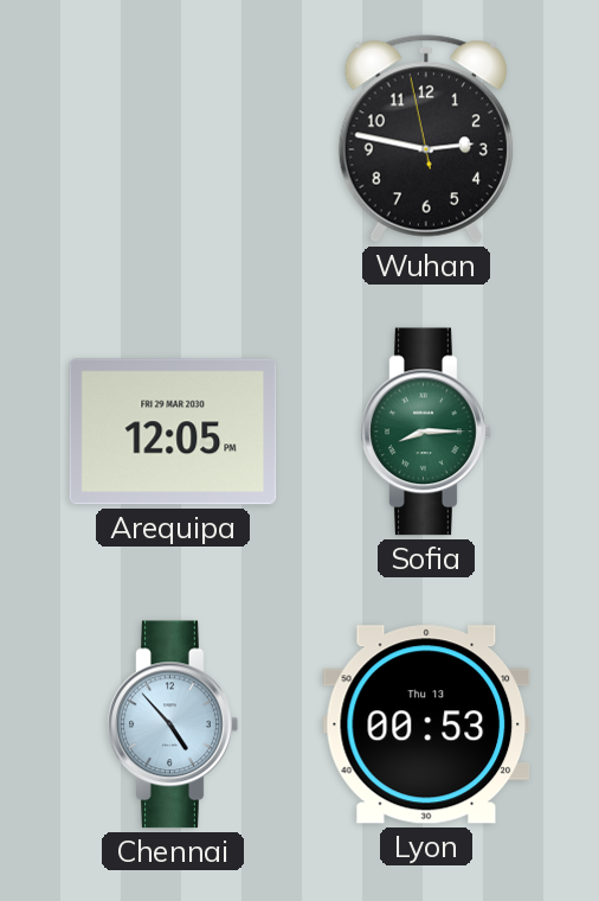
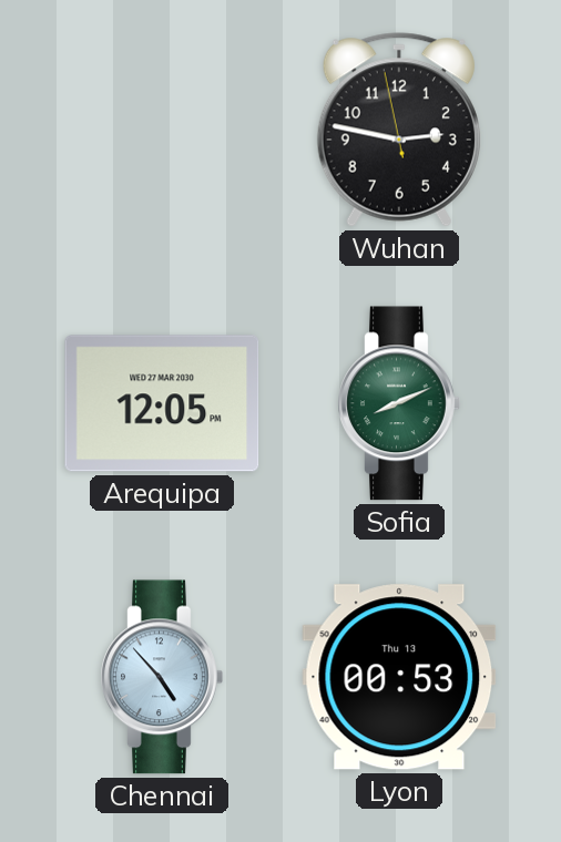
Arequipa date: FRI 29 MAR 2030 -> WED 27 MAR 2030
Sofia: 8:15 -> 8:11
